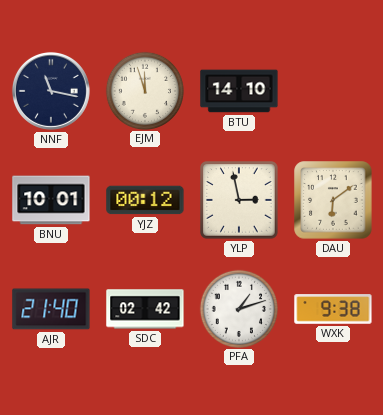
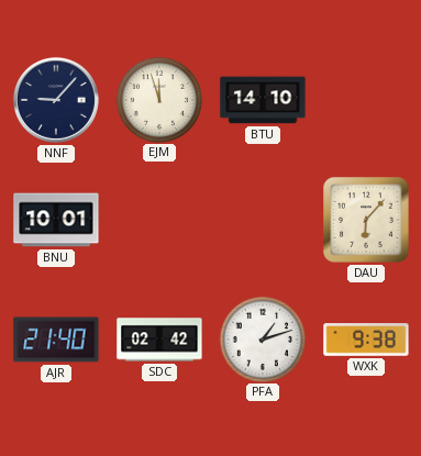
NNF: 11:17 -> 9:07
YJZ: 00:12 -> none
YLP: 2:58 -> none
DAU: 6:09 -> 6:07
